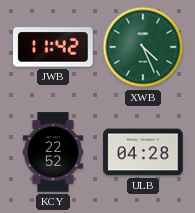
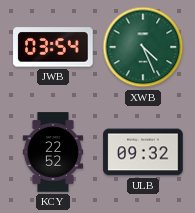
JWB: 11:42 -> 03:54
ULB: 04:28 -> 09:32
